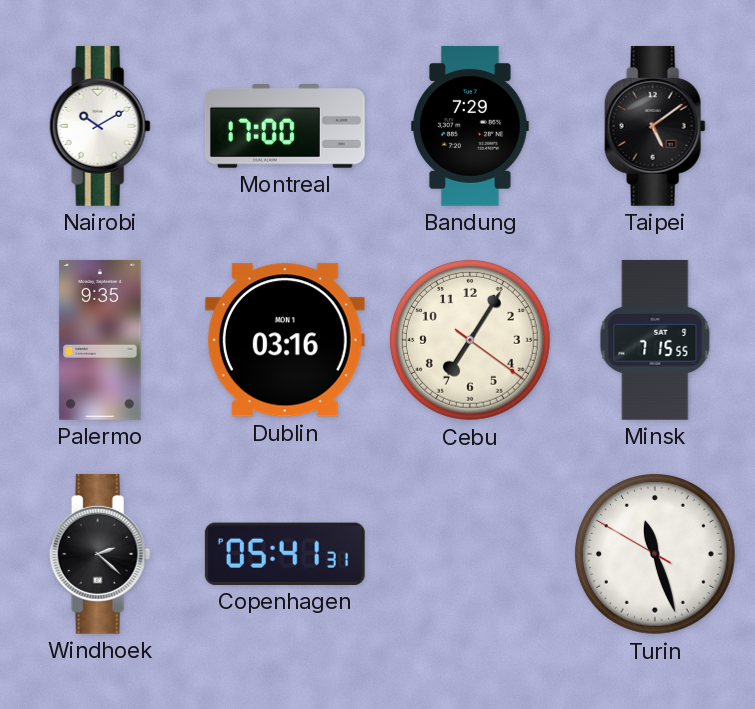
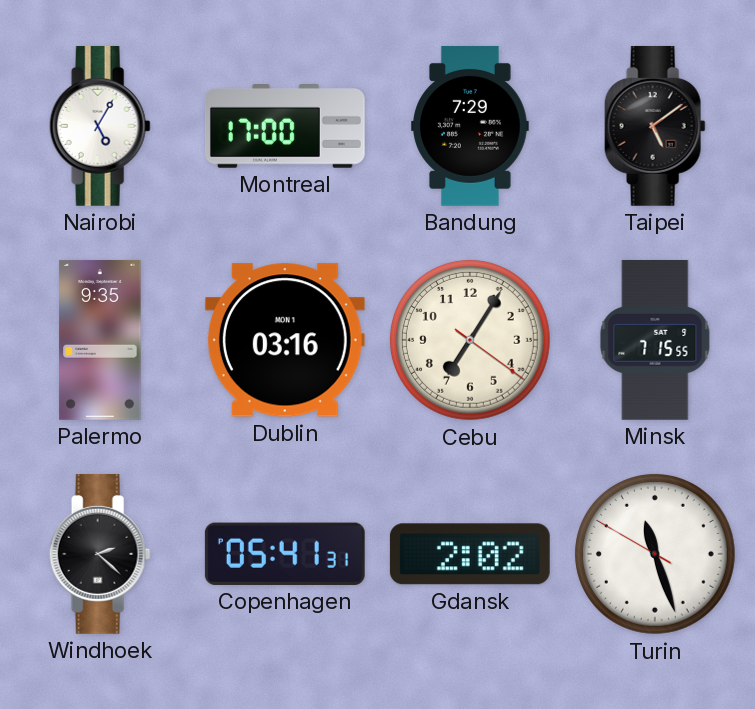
Nairobi: 10:10 -> 5:05
Gdansk: none -> 2:02
